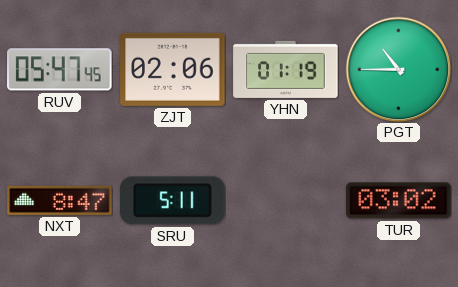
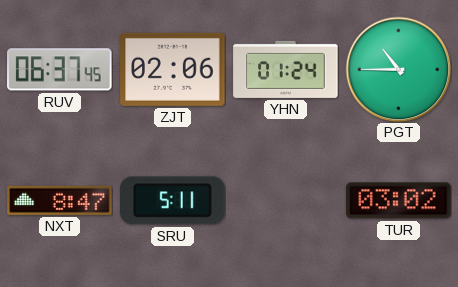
RUV: 05:47 -> 06:37
YHN: 01:19 -> 01:24
